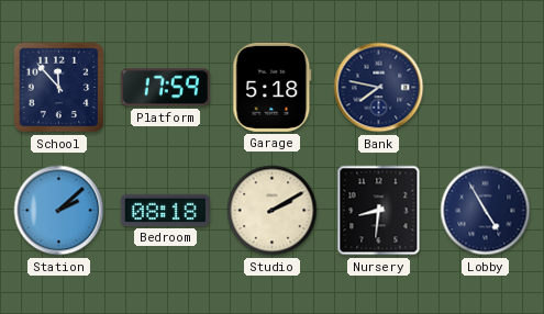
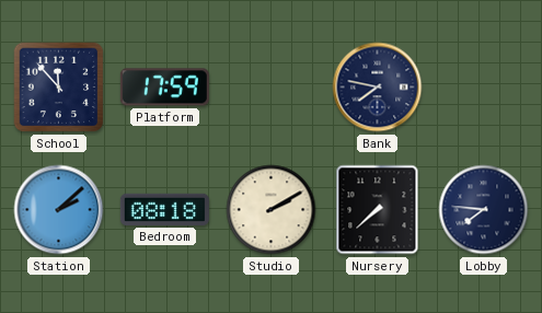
Garage: 5:18 -> none
Nursery: 8:31 -> 7:38
Lobby: 4:55 -> 7:46
